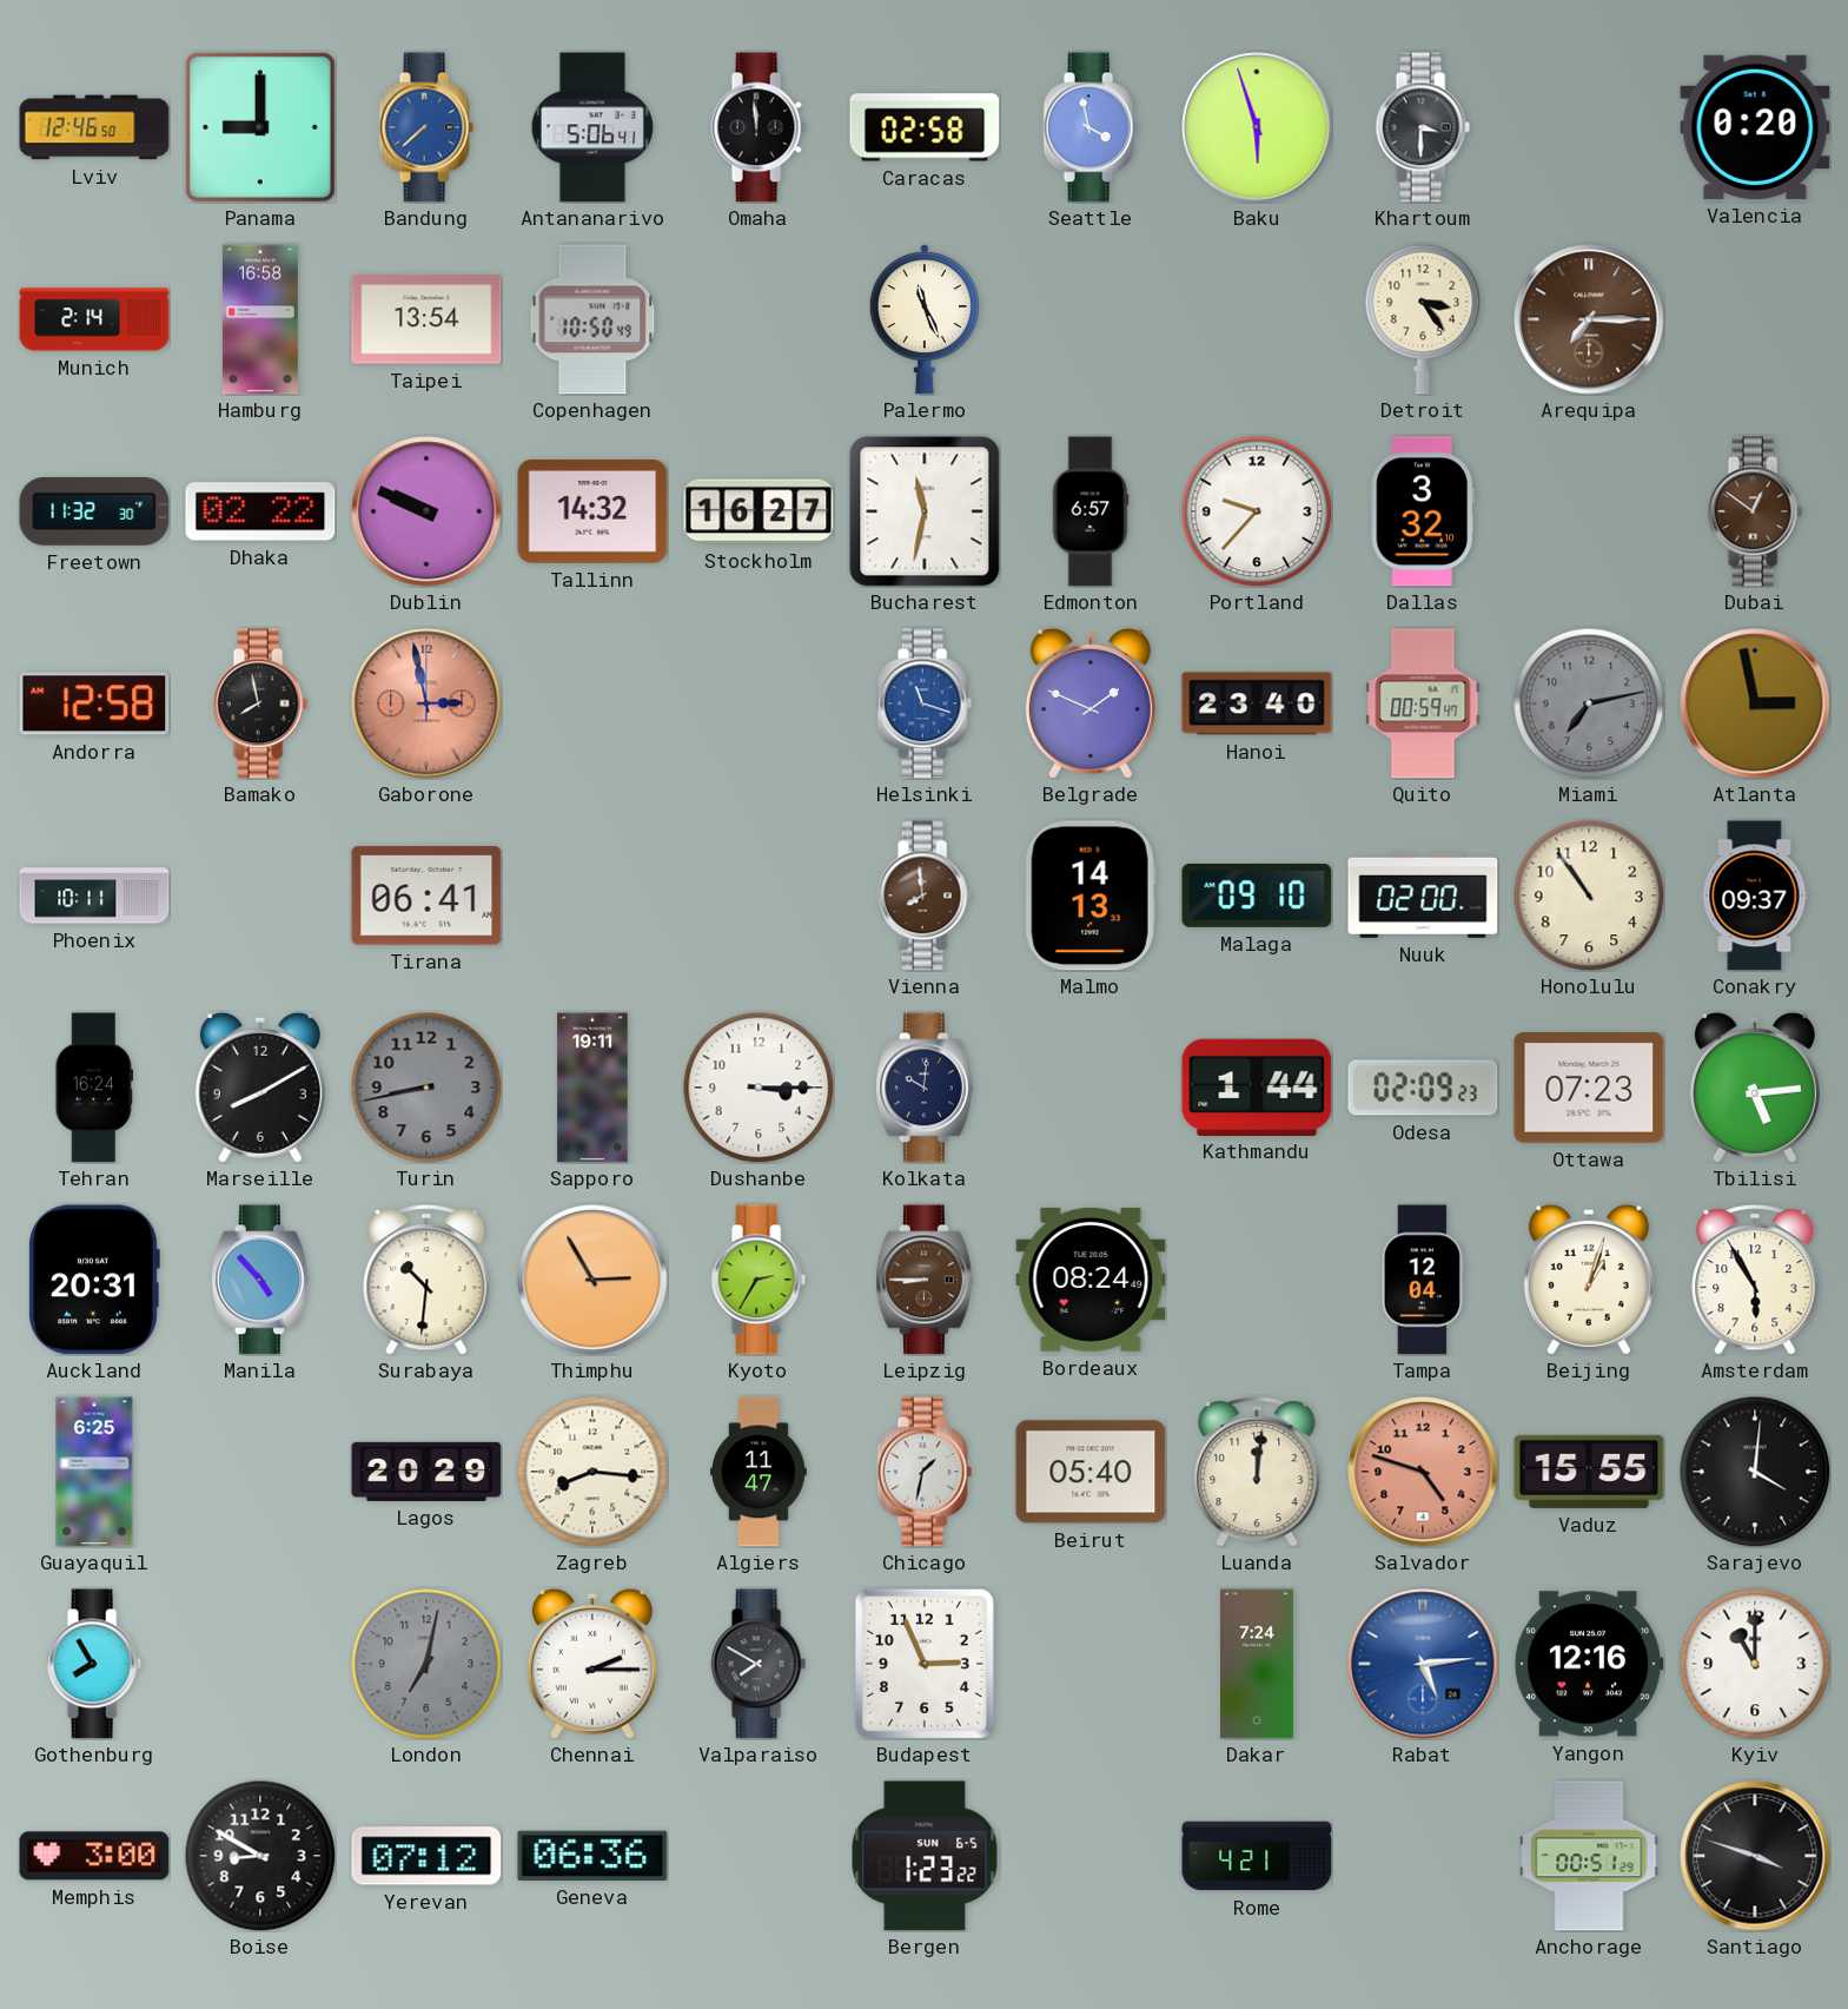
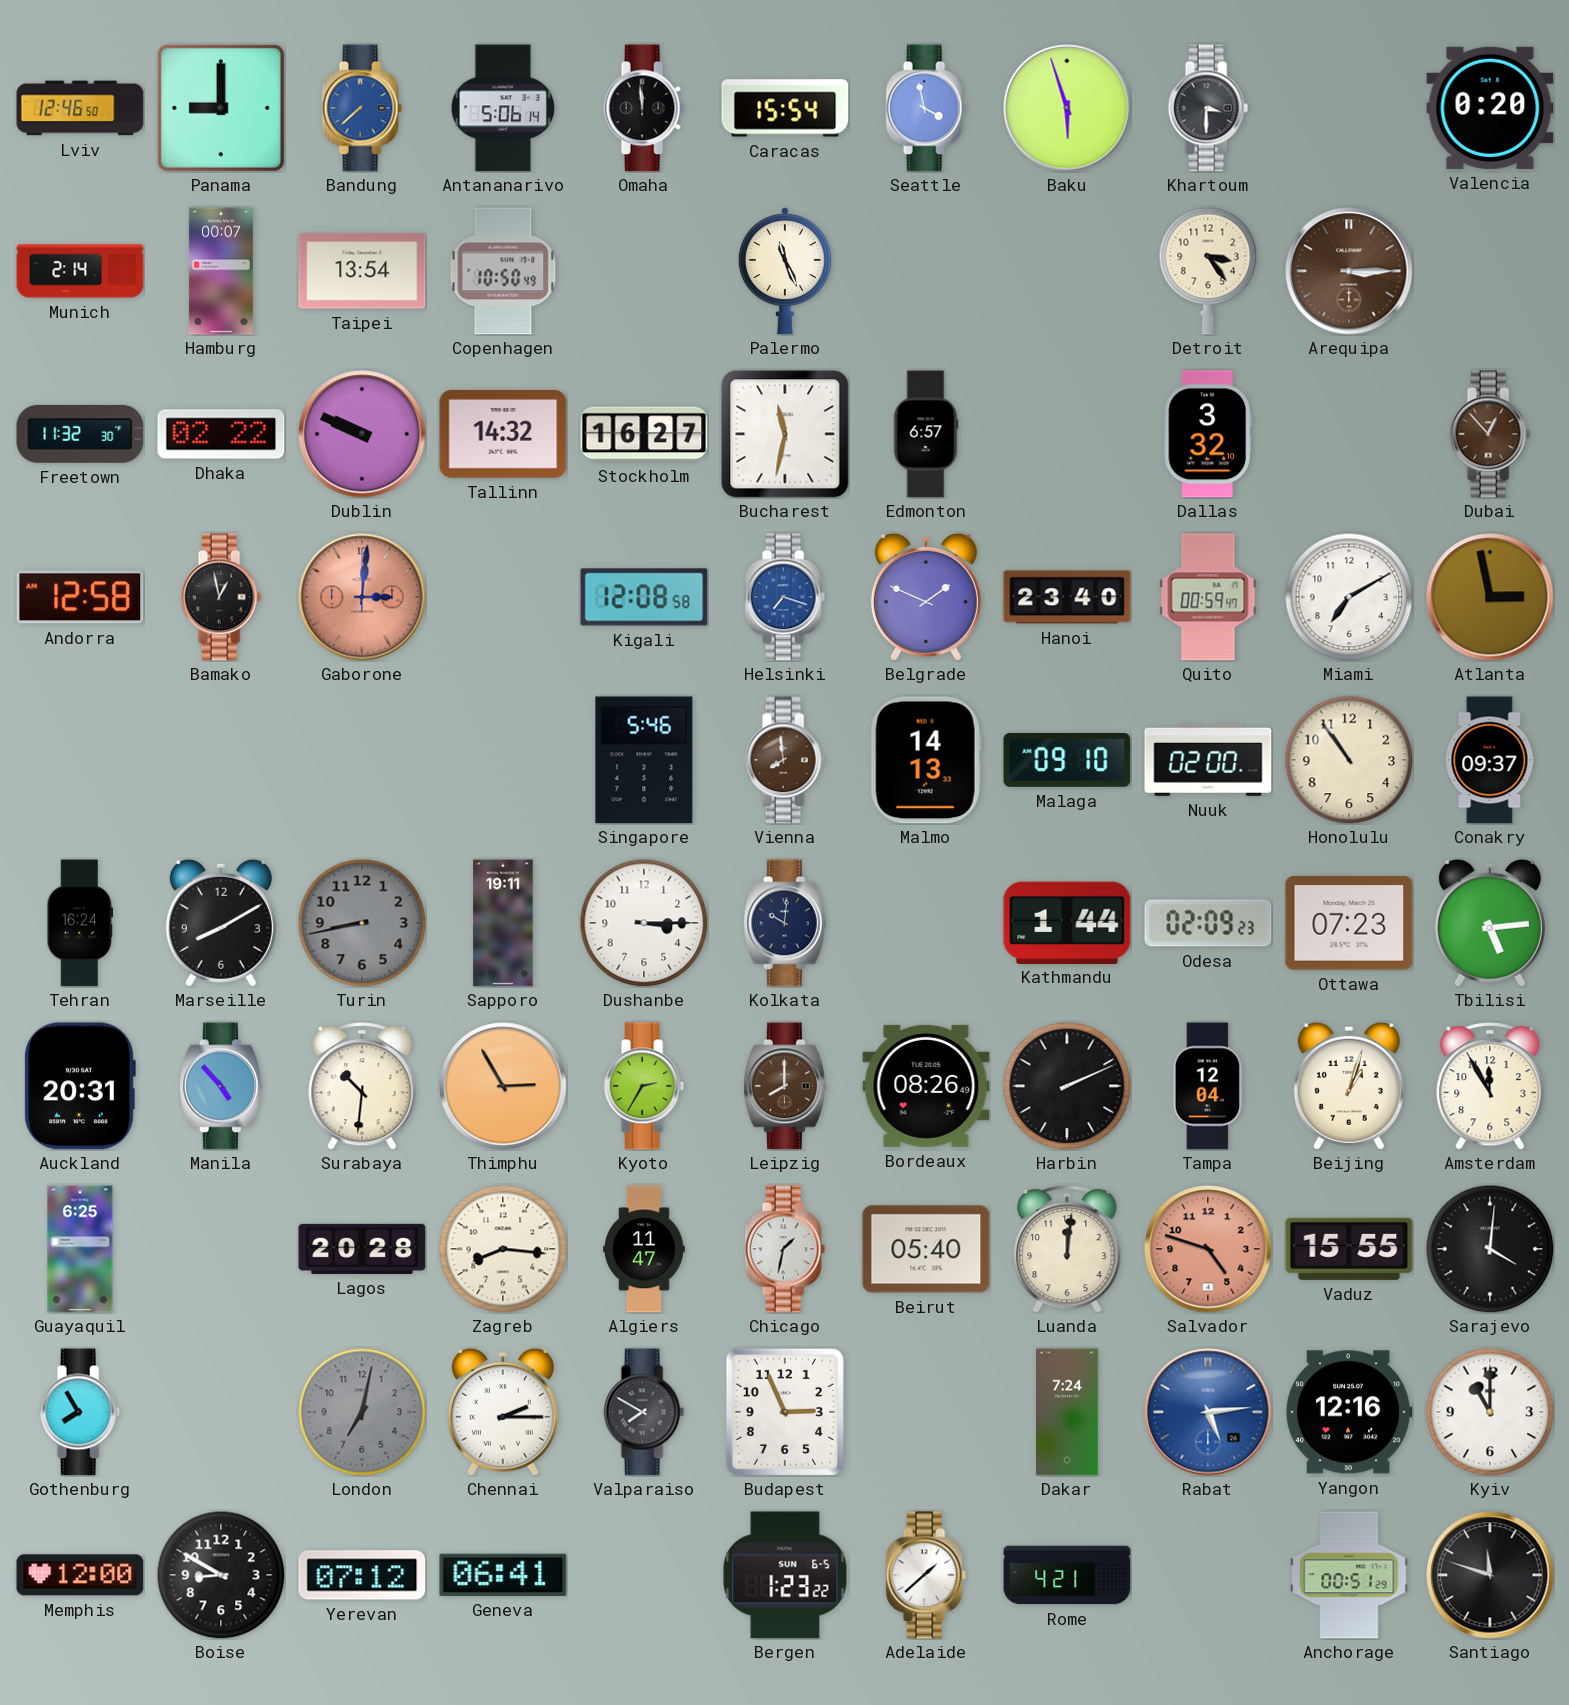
Antananarivo: 5:06:41 -> 5:06:14
Caracas: 02:58 -> 15:54
Hamburg: 16:58 -> 00:07
Arequipa: 7:15 -> 3:15
Portland: 9:37 -> none
Dubai: 12:51 -> 12:53
Bamako: 7:58 -> 12:58
Gaborone: 2:58 -> 3:01
Kigali: none -> 12:08
Helsinki: 11:18 -> 7:18
Miami: 7:13 -> 7:10
Miami dial: grey -> white
Phoenix: 10:11 -> none
Tirana: 06:41 -> none
Singapore: none -> 5:46
Leipzig: 8:45 -> 8:00
Bordeaux: 08:24 -> 08:26
Harbin: none -> 2:11
Amsterdam: 5:55 -> 11:55
Lagos: 20:29 -> 20:28
Memphis: 3:00 -> 12:00
Geneva: 06:36 -> 06:41
Adelaide: none -> 1:38
Santiago: 3:48 -> 11:48
